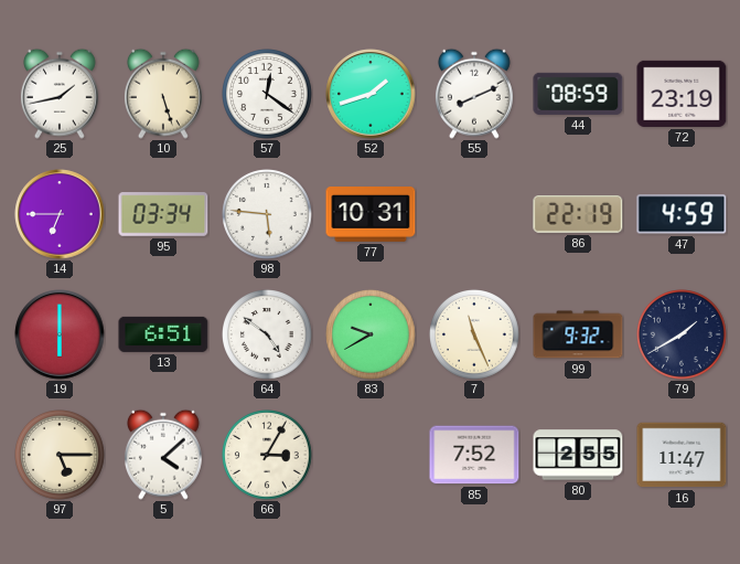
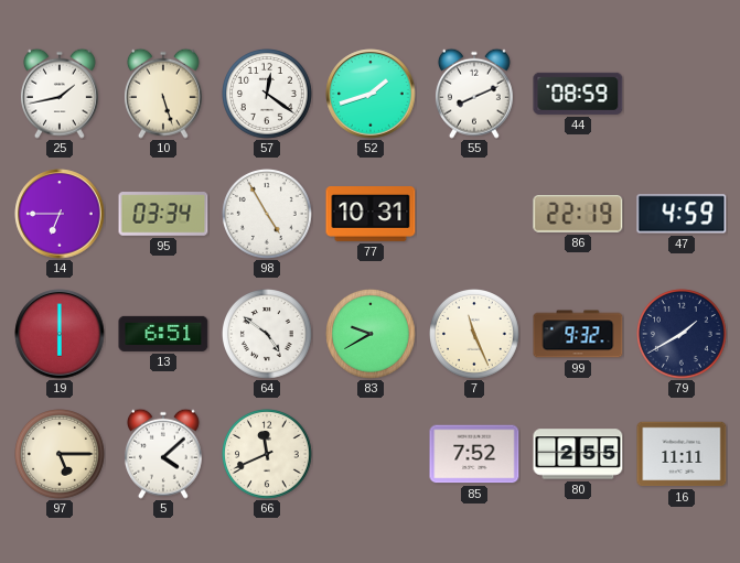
72: 23:19 -> none
98: 5:46 -> 4:55
66: 3:05 -> 11:41
16: 11:47 -> 11:11
